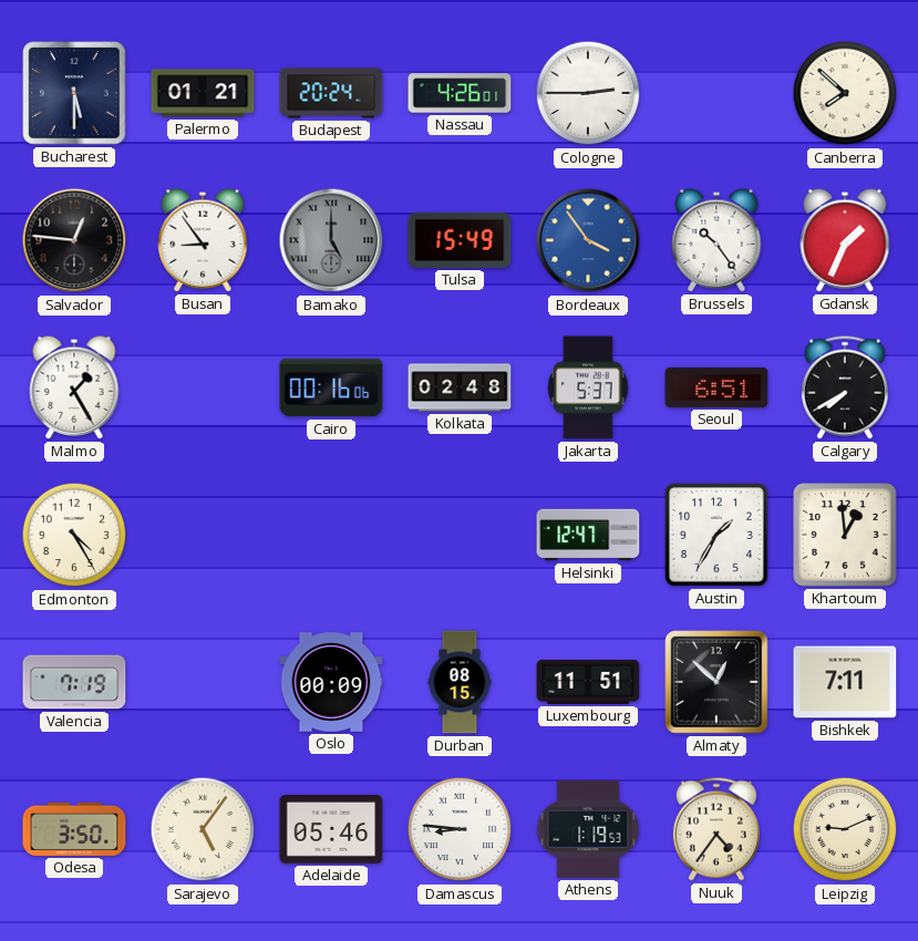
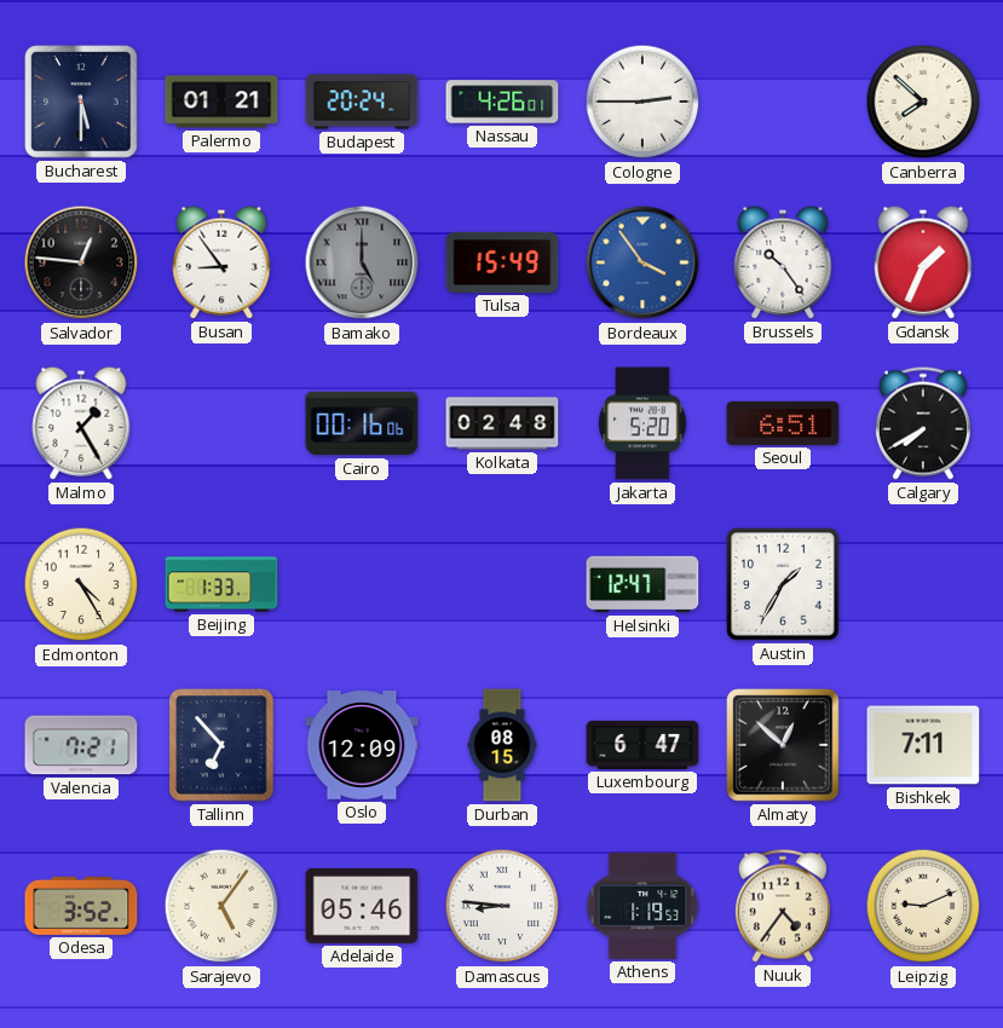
Jakarta: 5:37 -> 5:20
Beijing: none -> 1:33
Khartoum: 12:59 -> none
Valencia: 7:19 -> 7:21
Tallinn: none -> 6:53
Oslo: 00:09 -> 12:09
Luxembourg: 11:51 -> 6:47
Odesa: 3:50 -> 3:52
